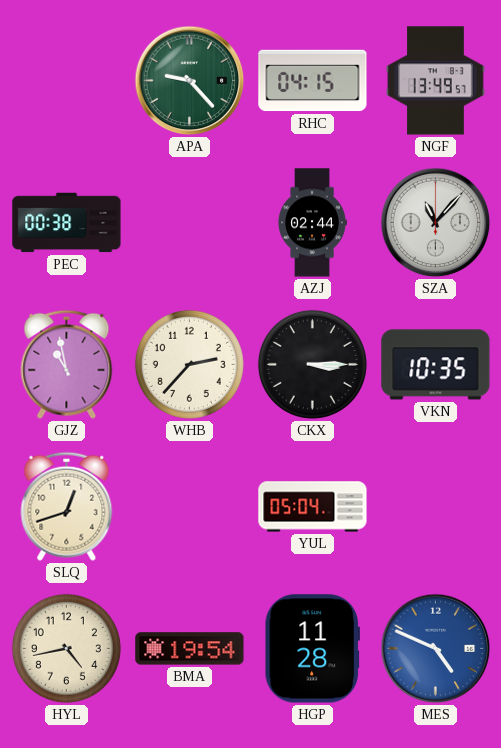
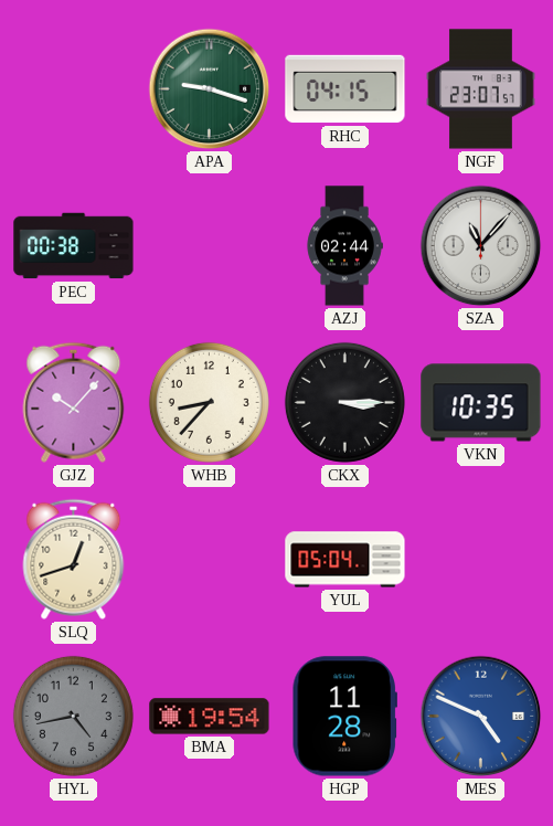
APA: 9:23 -> 9:18
NGF: 13:49 -> 23:07
GJZ: 10:58 -> 10:07
WHB: 2:37 -> 8:37
HYL dial: cream -> grey
